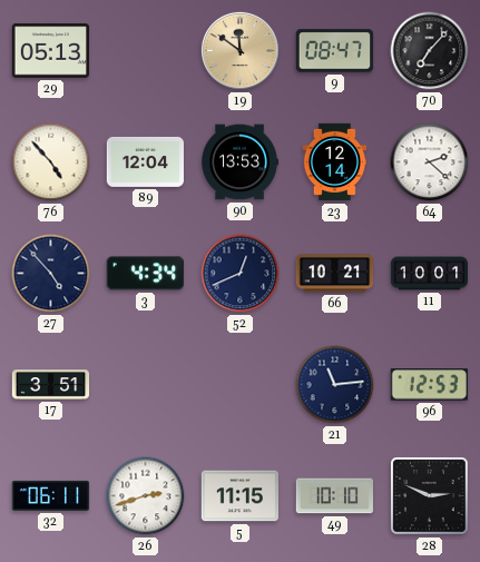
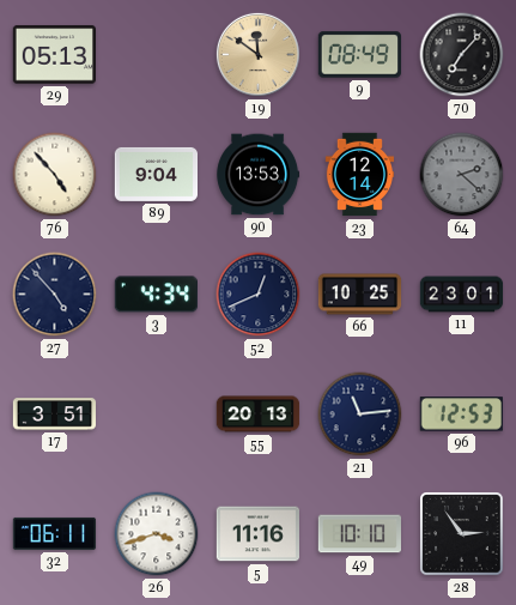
9: 08:47 -> 08:49
89: 12:04 -> 9:04
64 dial: white -> grey
66: 10:21 -> 10:25
11: 10:01 -> 23:01
55: none -> 20:13
26: 2:42 -> 3:42
5: 11:15 -> 11:16
28: 2:49 -> 2:54
